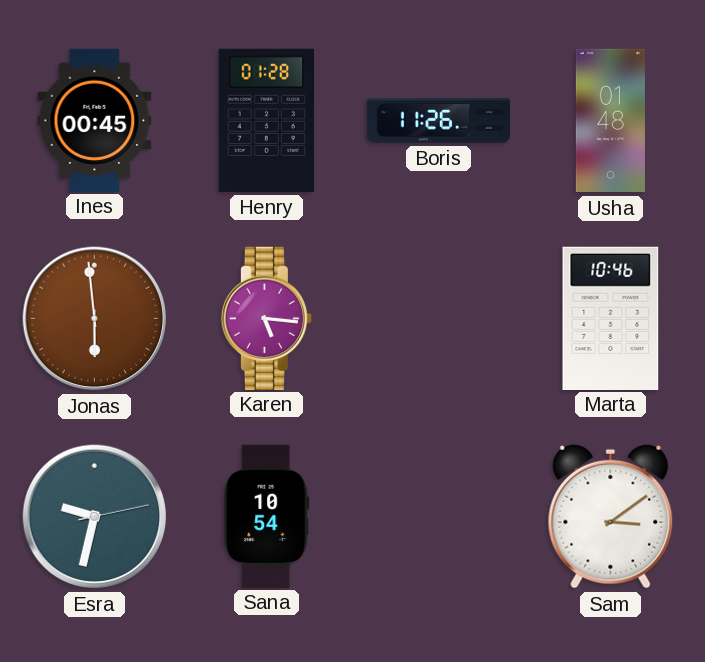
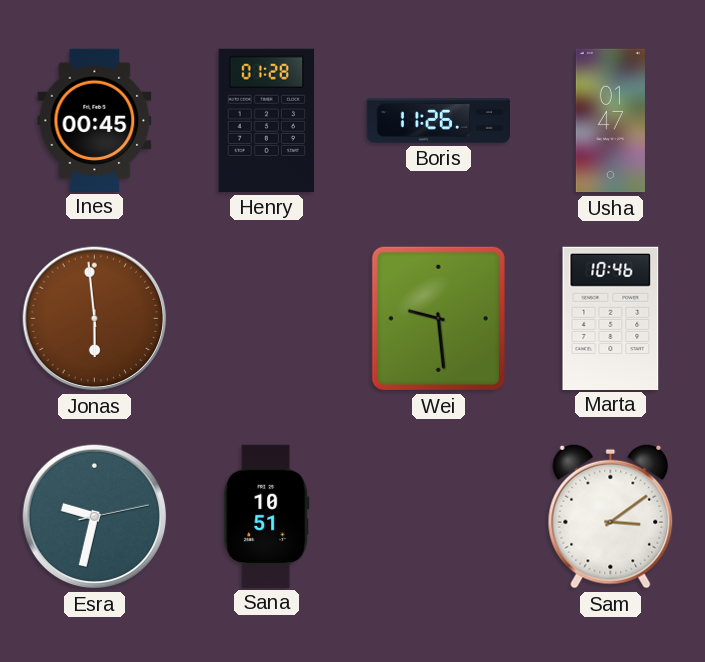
Usha: 01:48 -> 01:47
Karen: 5:16 -> none
Wei: none -> 9:29
Sana: 10:54 -> 10:51
